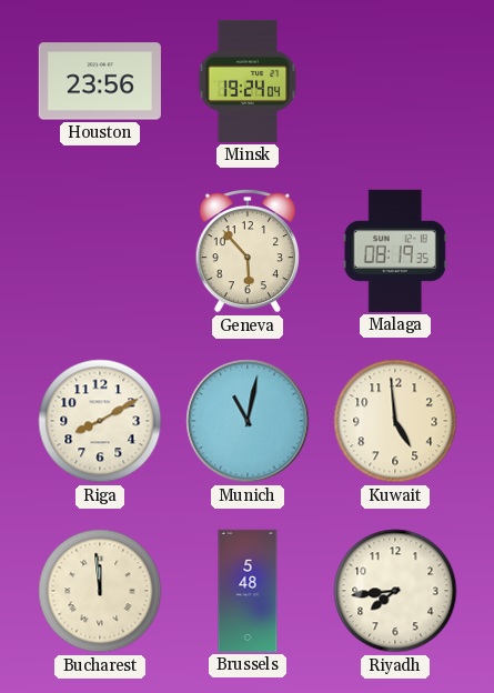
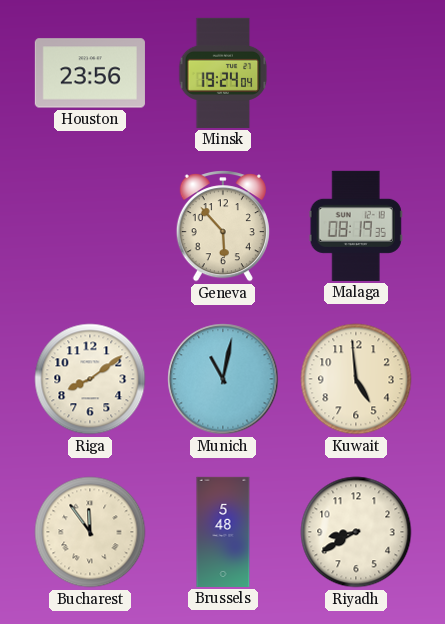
Riga: 8:10 -> 8:09
Bucharest: 11:59 -> 11:54
Riyadh: 7:44 -> 8:40
